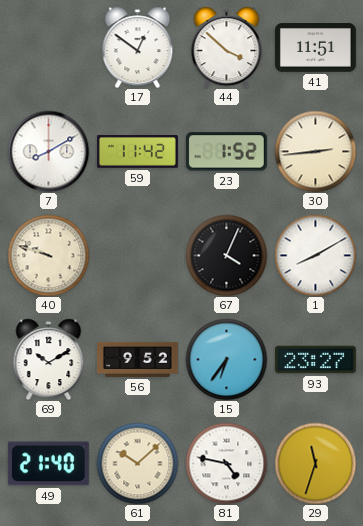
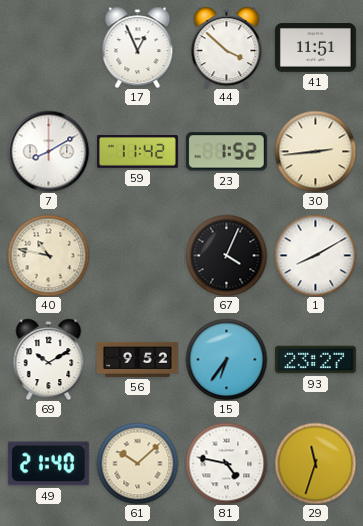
17: 12:51 -> 12:56
40: 9:48 -> 10:47
